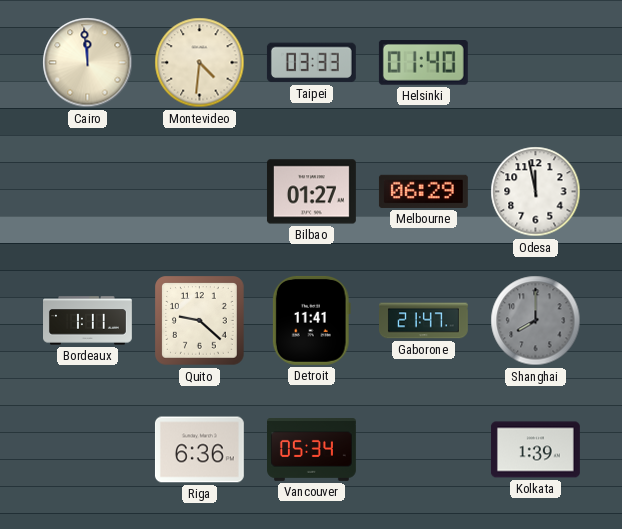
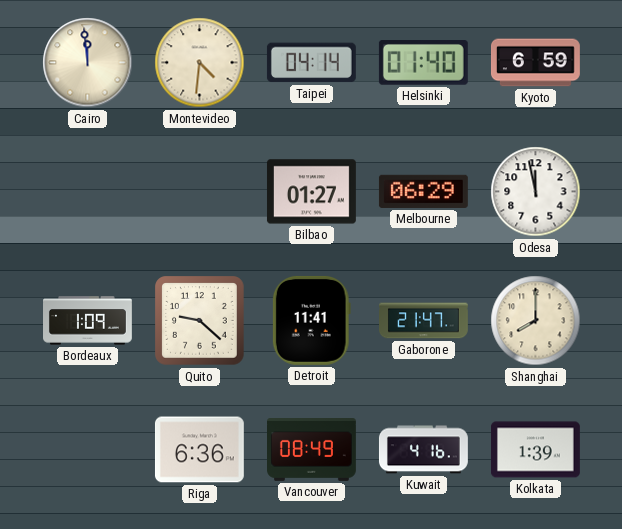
Taipei: 03:33 -> 04:14
Kyoto: none -> 6:59
Bordeaux: 1:11 -> 1:09
Shanghai dial: grey -> cream
Vancouver: 05:34 -> 08:49
Kuwait: none -> 4:16
